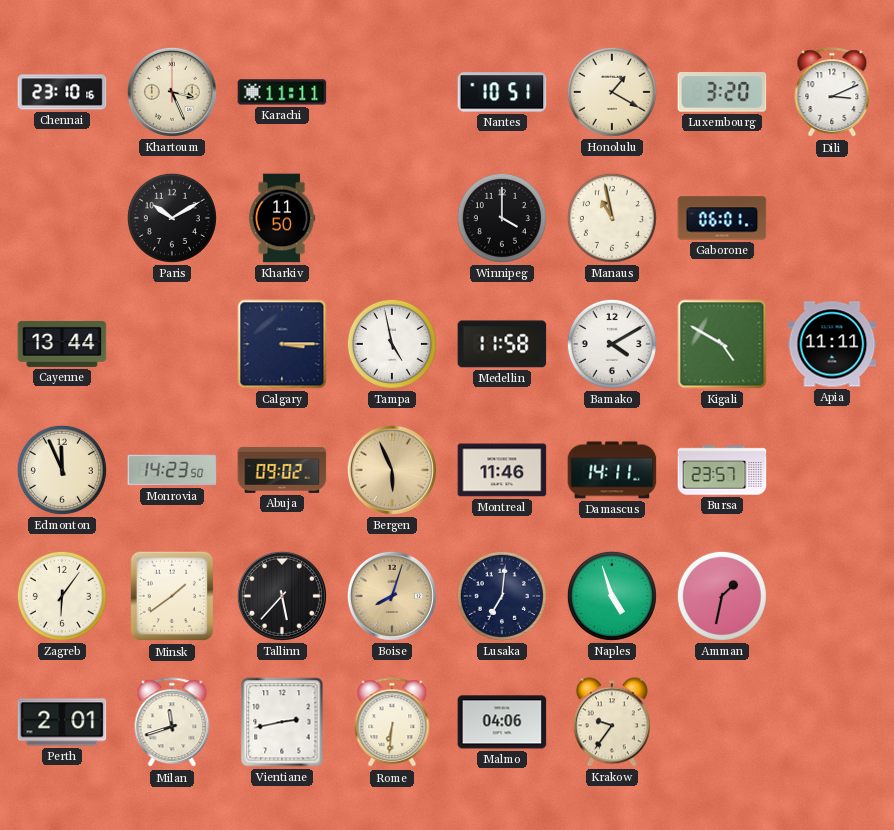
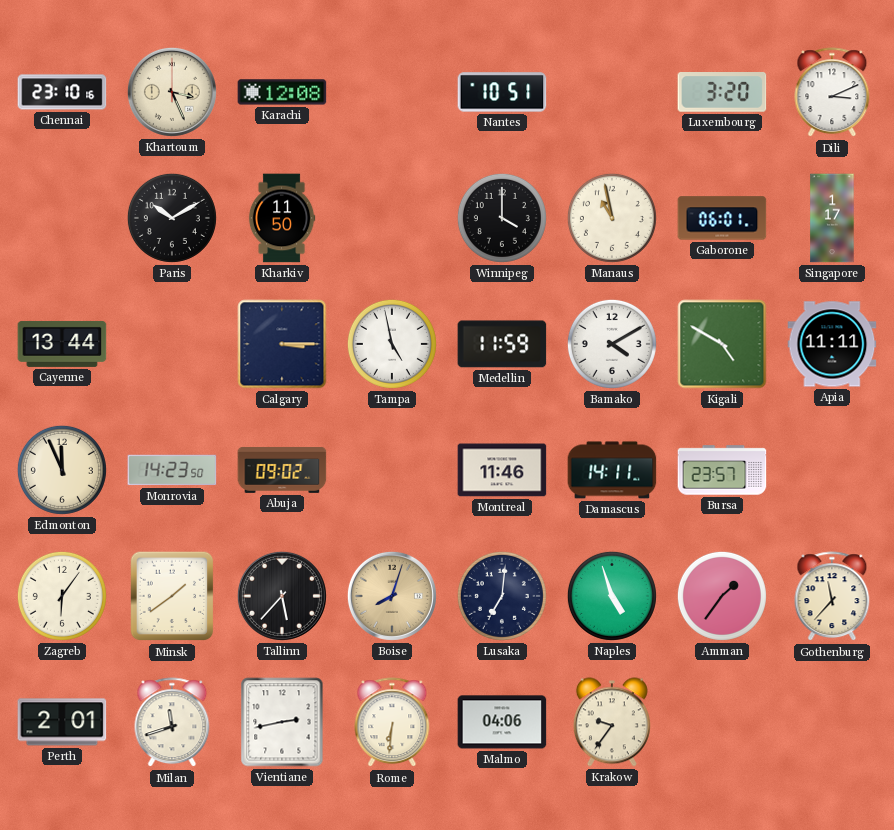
Karachi: 11:11 -> 12:08
Honolulu: 1:20 -> none
Singapore: none -> 1:17
Medellin: 11:58 -> 11:59
Bergen: 5:56 -> none
Amman: 1:32 -> 1:36
Gothenburg: none -> 11:37
